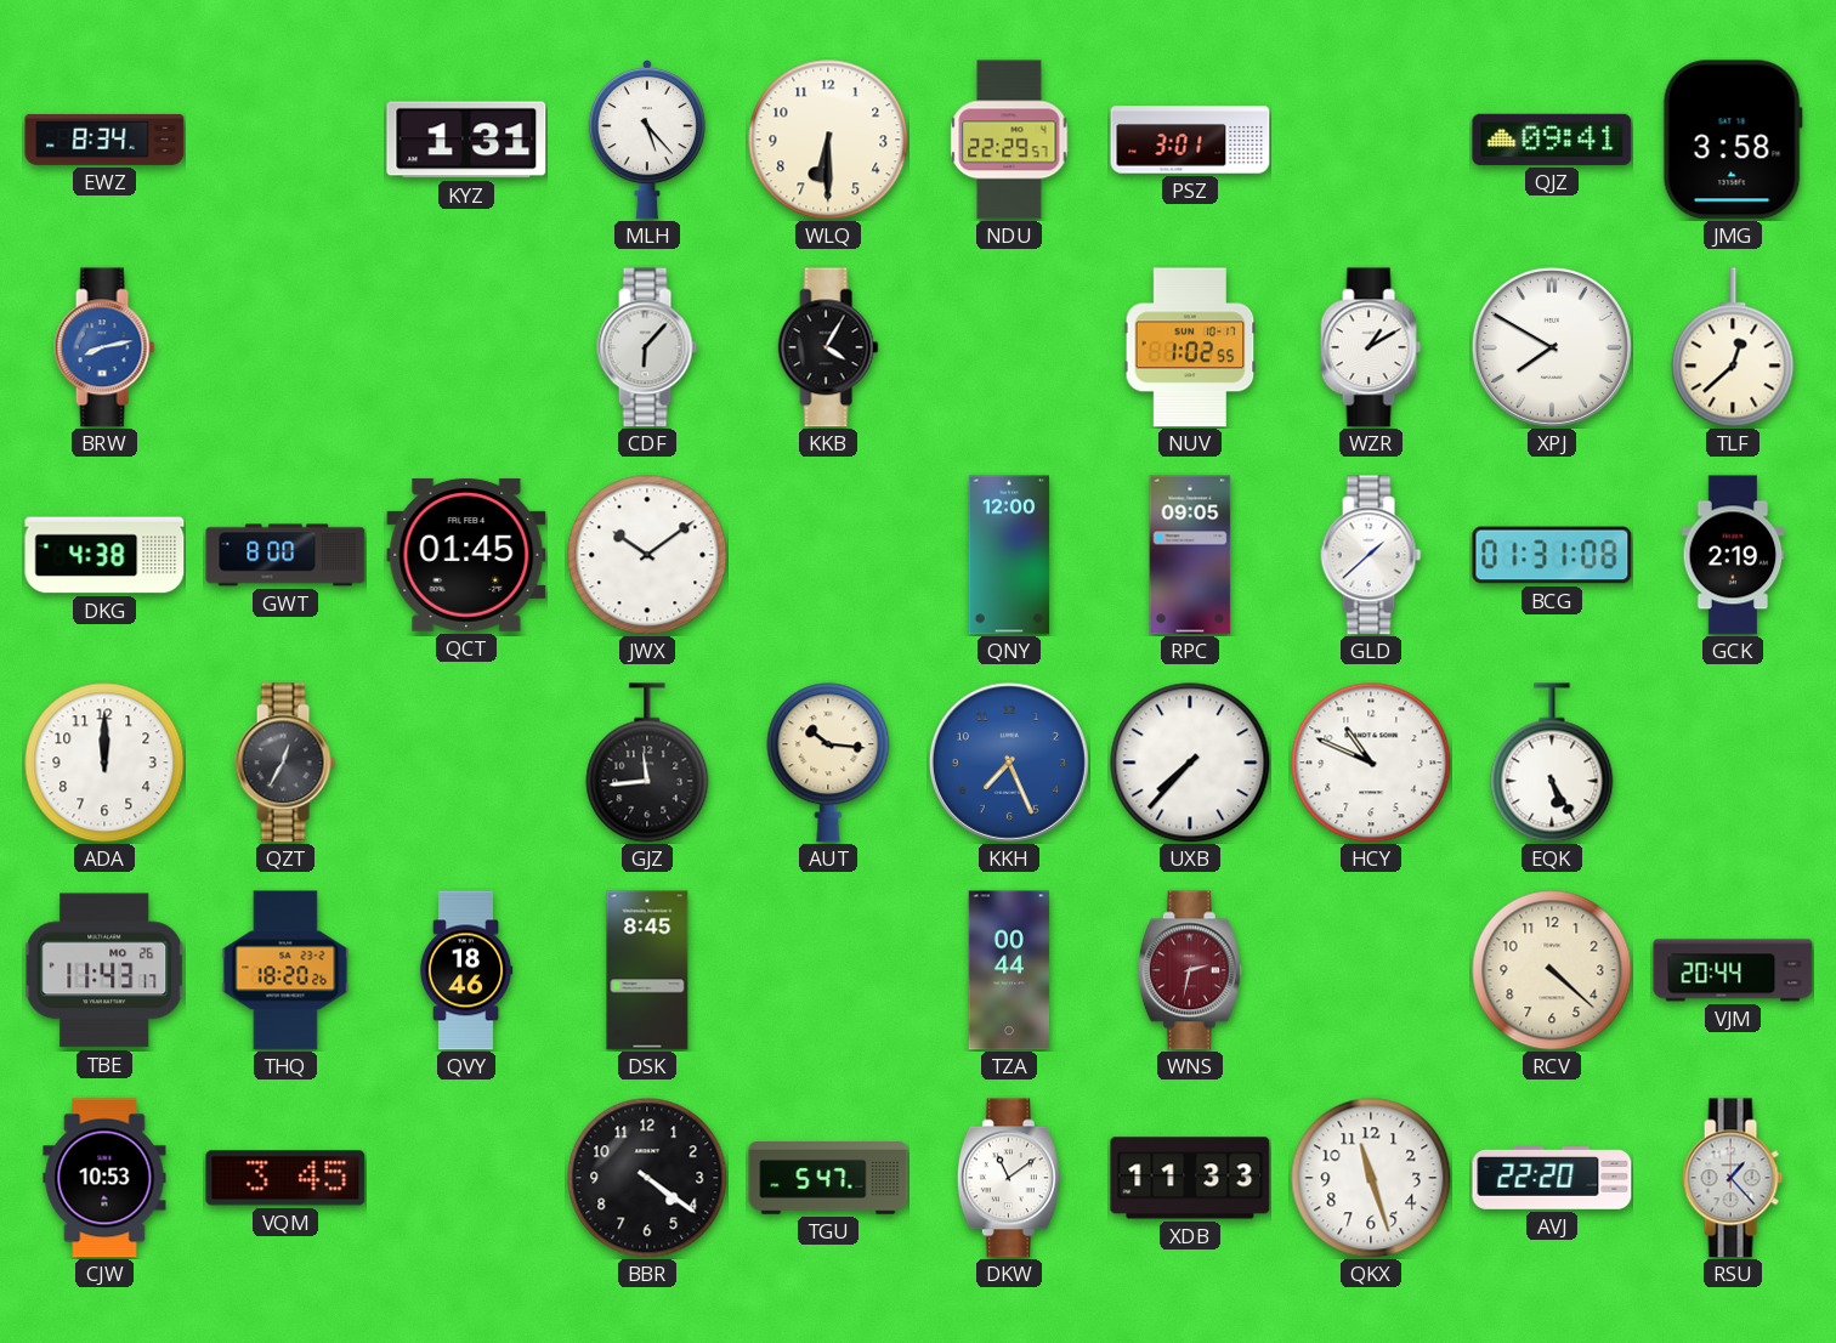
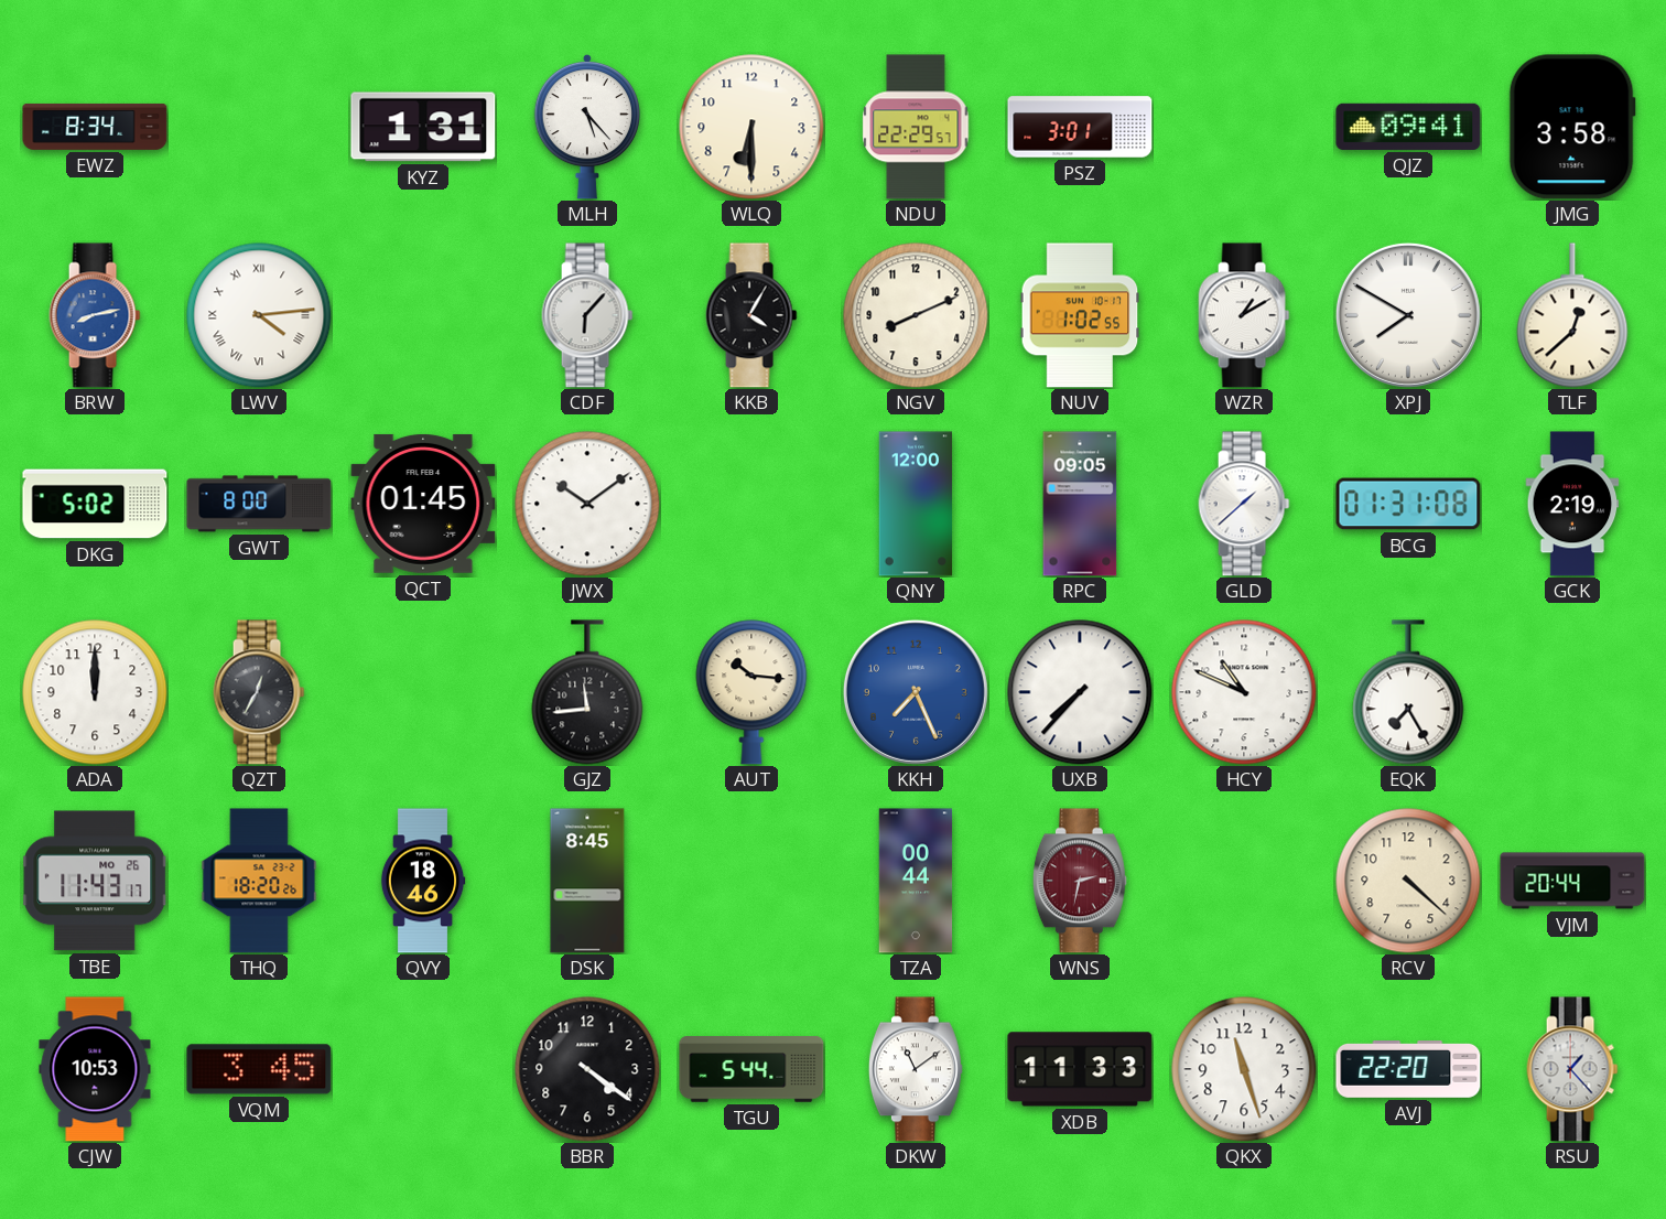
LWV: none -> 4:14
NGV: none -> 8:11
DKG: 4:38 -> 5:02
EQK: 5:25 -> 7:25
TGU: 5:47 -> 5:44
